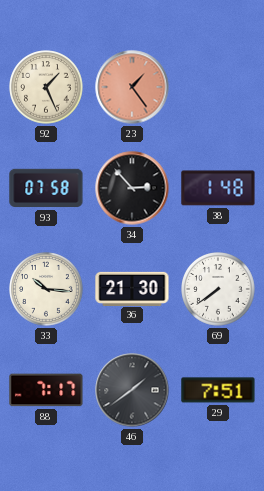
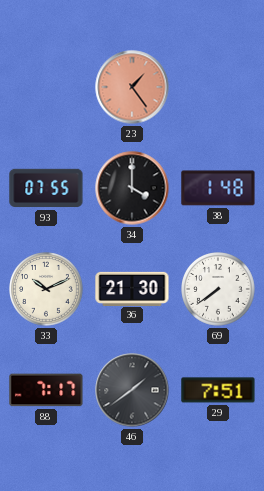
92: 1:26 -> none
93: 07:58 -> 07:55
34: 2:53 -> 4:00
33: 10:16 -> 10:11
